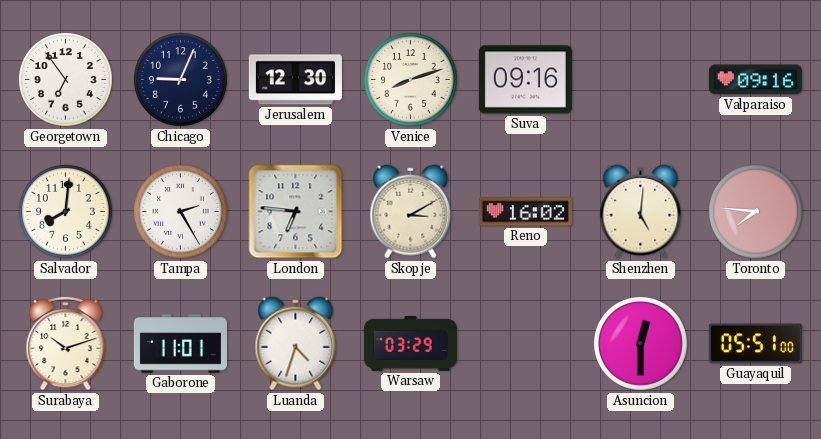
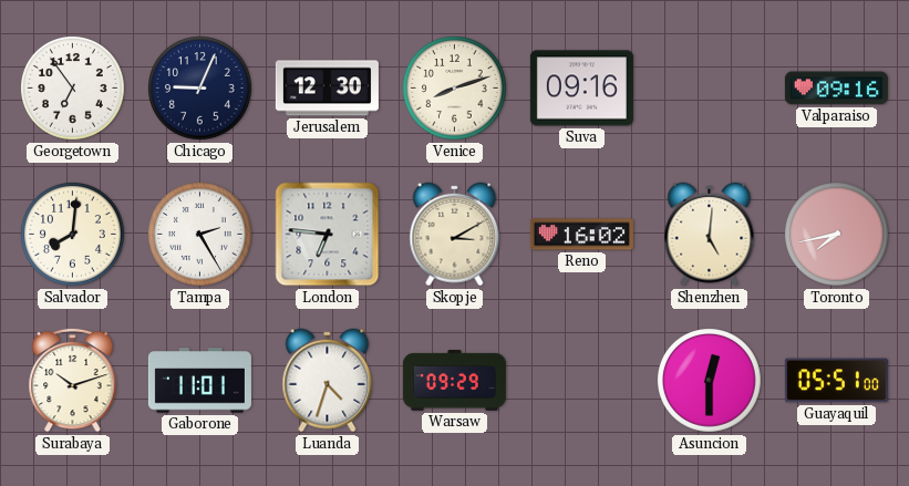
Toronto: 7:46 -> 7:43
Warsaw: 03:29 -> 09:29
